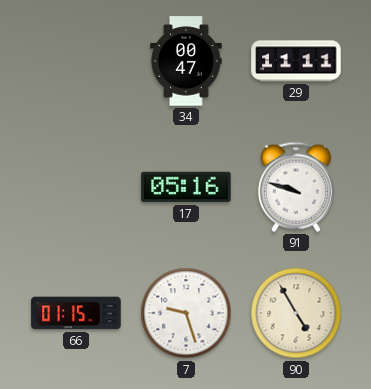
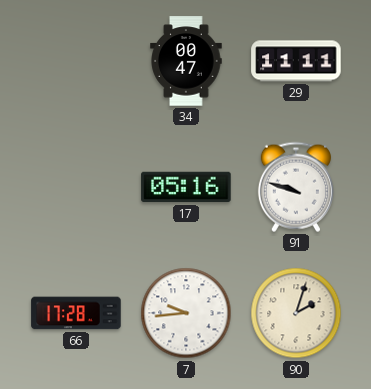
66: 01:15 -> 17:28
7: 9:27 -> 9:44
90: 4:55 -> 2:03
